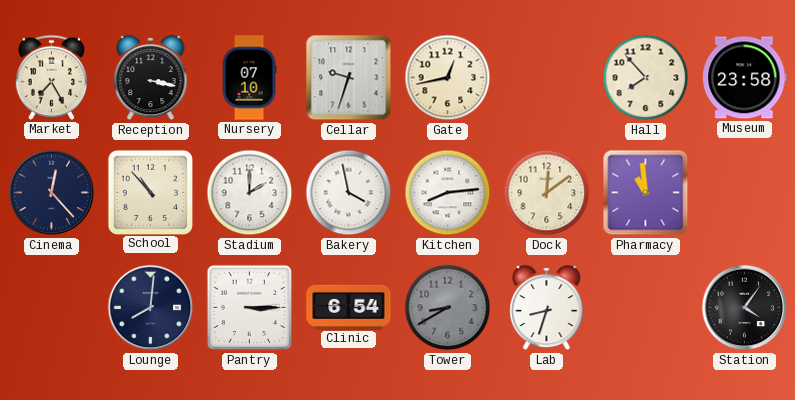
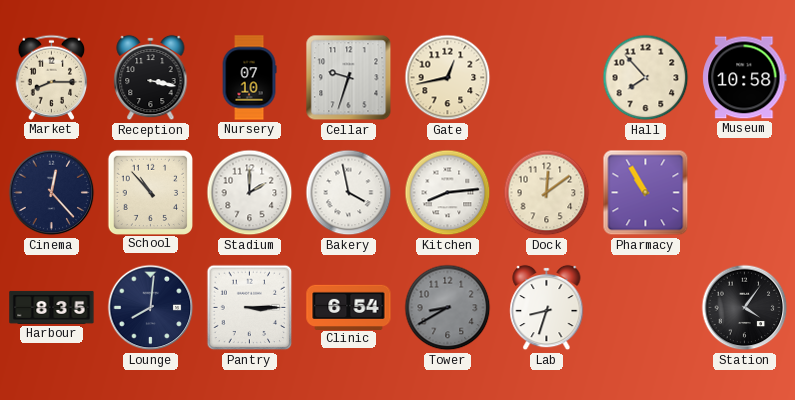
Market: 7:25 -> 8:15
Museum: 23:58 -> 10:58
Pharmacy: 10:59 -> 10:55
Harbour: none -> 8:35
